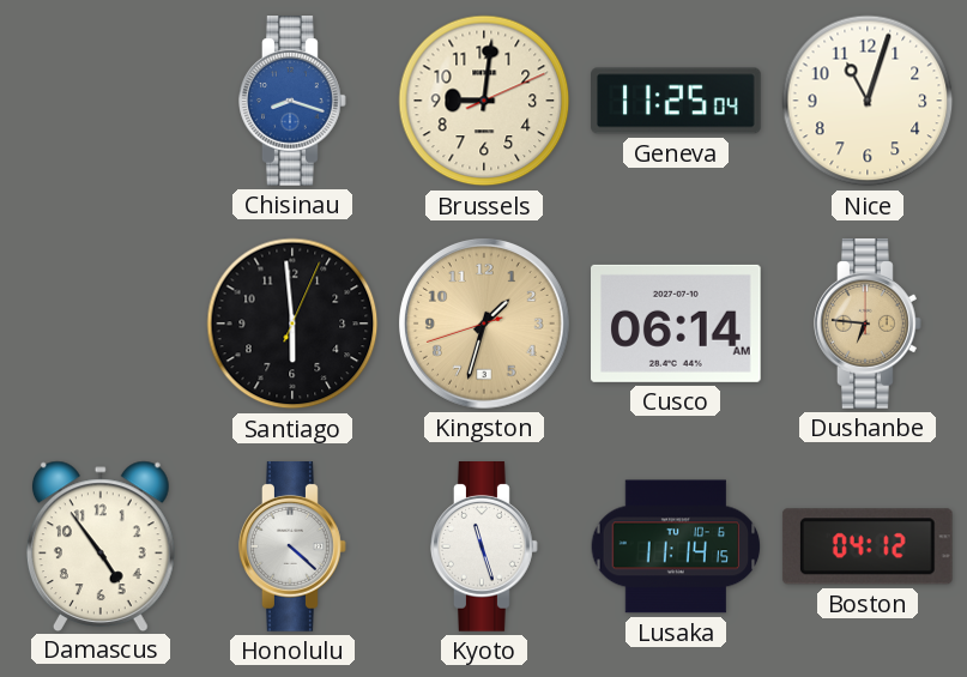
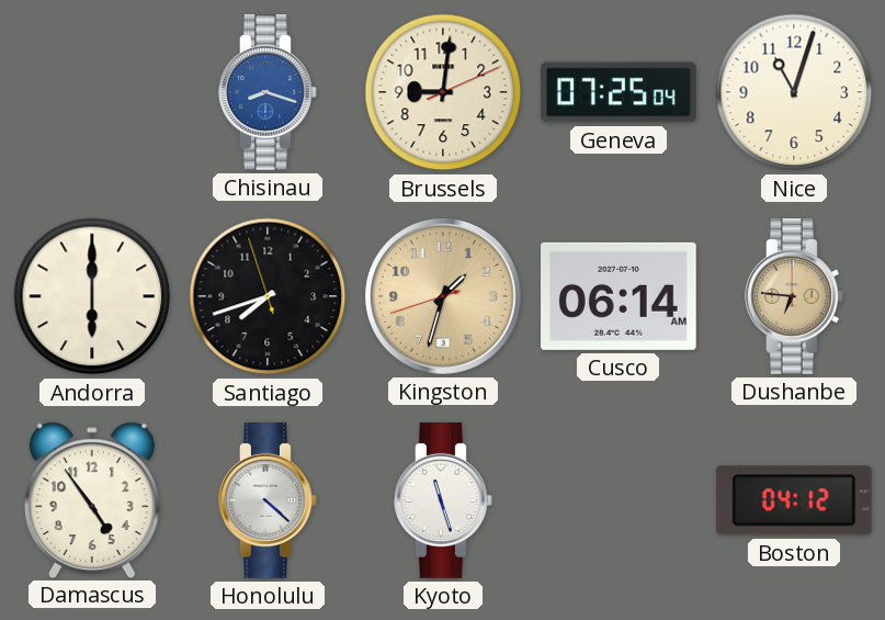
Geneva: 11:25 -> 07:25
Andorra: none -> 6:00
Santiago: 5:59 -> 7:41
Lusaka: 11:14 -> none
